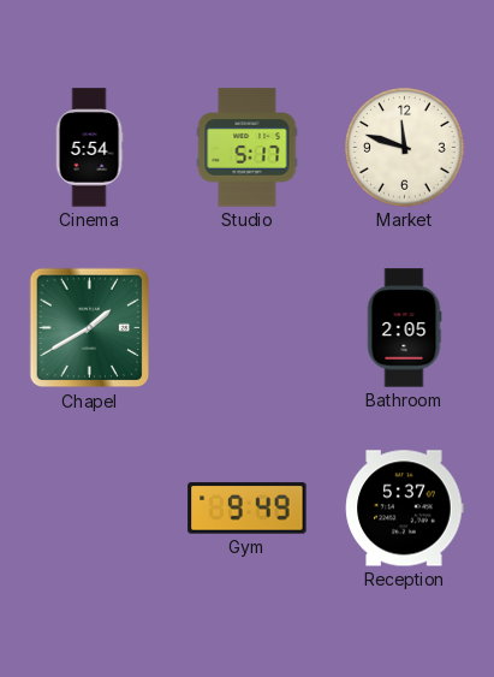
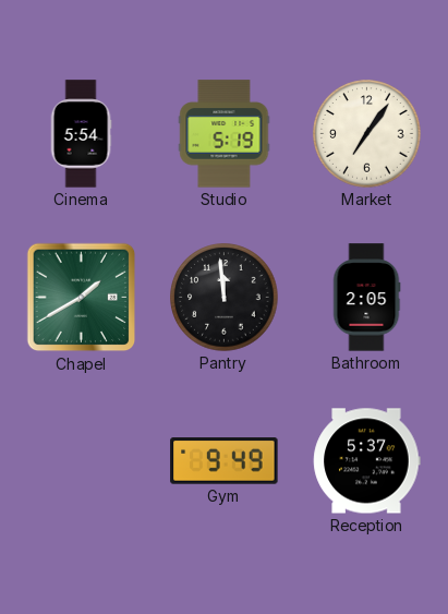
Studio: 5:17 -> 5:19
Market: 11:48 -> 7:06
Pantry: none -> 11:59
